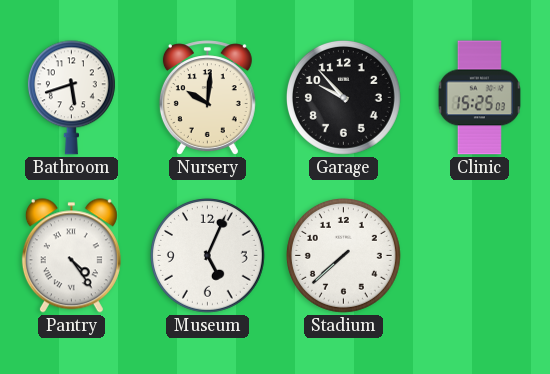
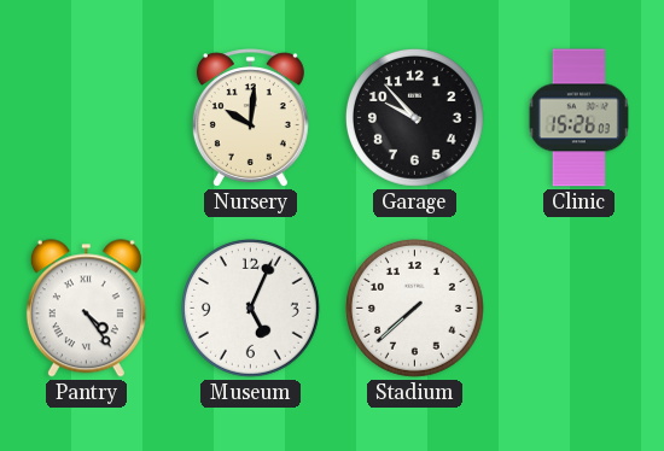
Bathroom: 5:42 -> none
Clinic: 15:25 -> 15:26
